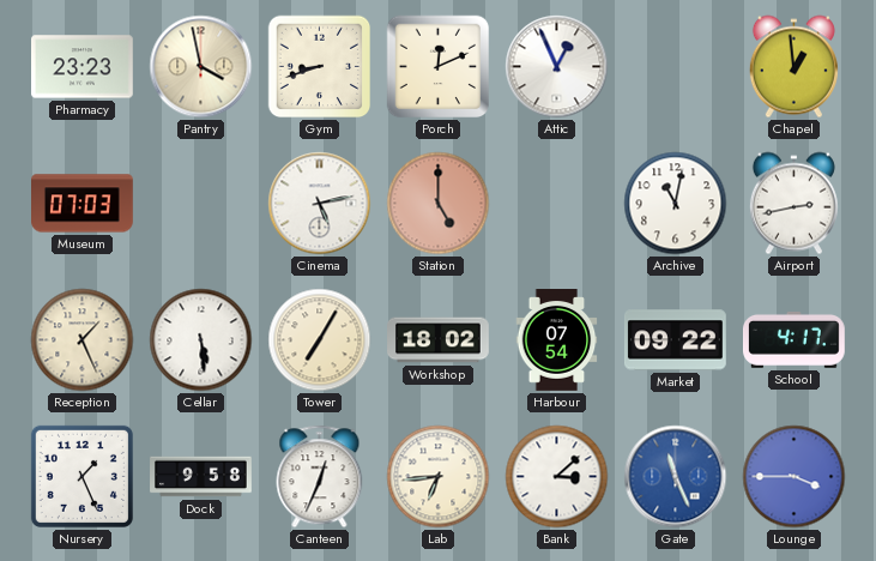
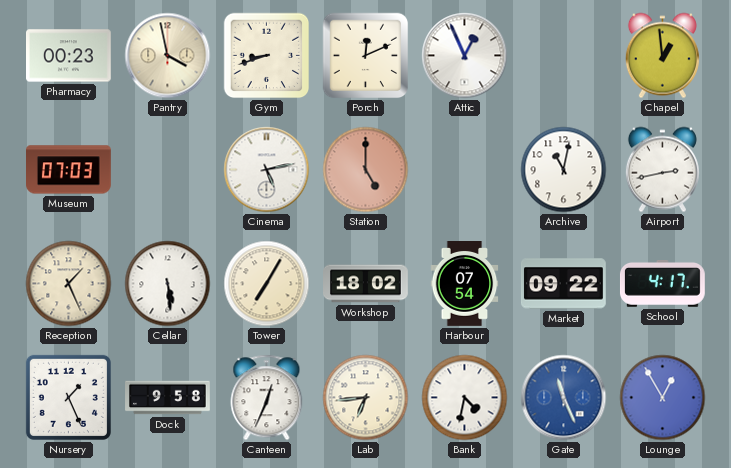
Pharmacy: 23:23 -> 00:23
Bank: 3:08 -> 4:32
Lounge: 3:45 -> 12:55
